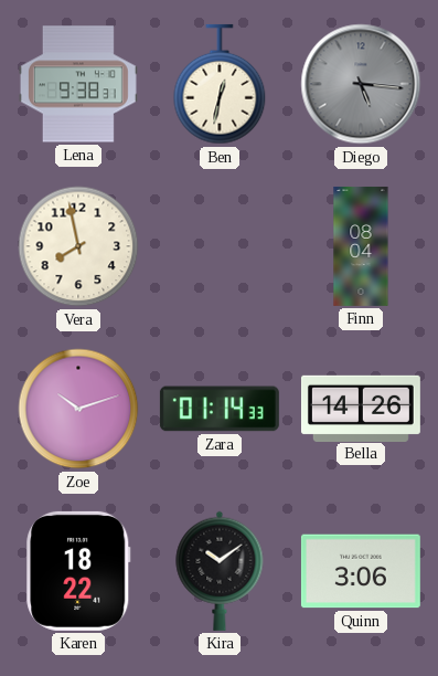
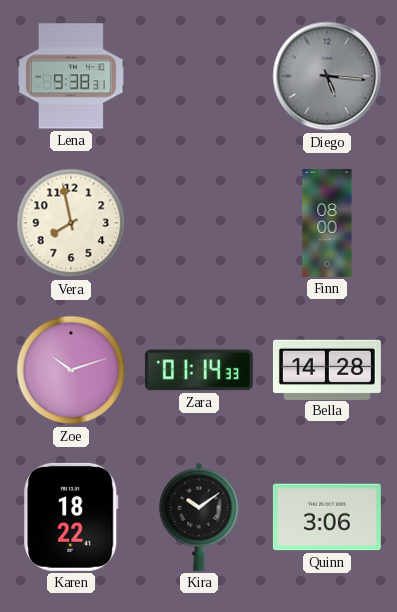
Ben: 12:32 -> none
Finn: 08:04 -> 08:00
Bella: 14:26 -> 14:28
